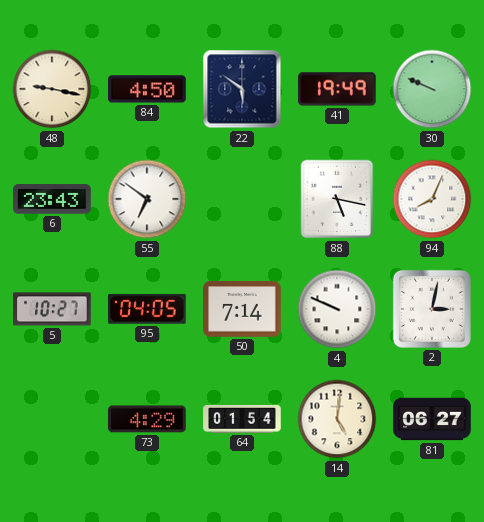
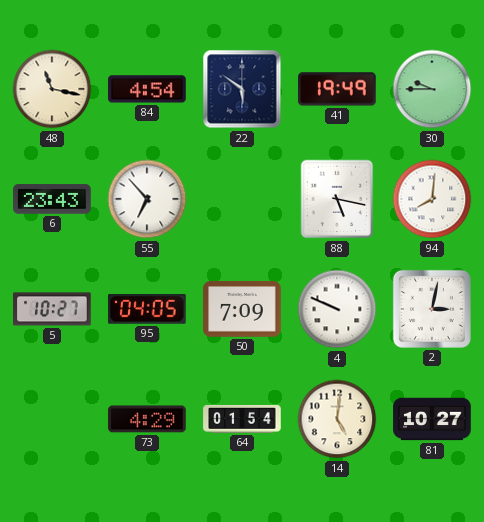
48: 9:17 -> 11:17
84: 4:50 -> 4:54
30: 9:49 -> 9:45
55: 6:51 -> 6:53
94: 8:04 -> 8:01
50: 7:14 -> 7:09
81: 06:27 -> 10:27
